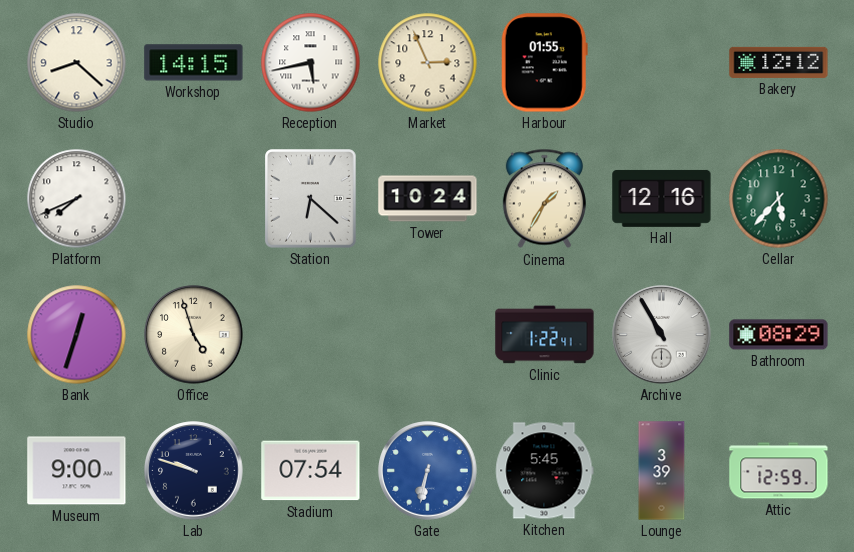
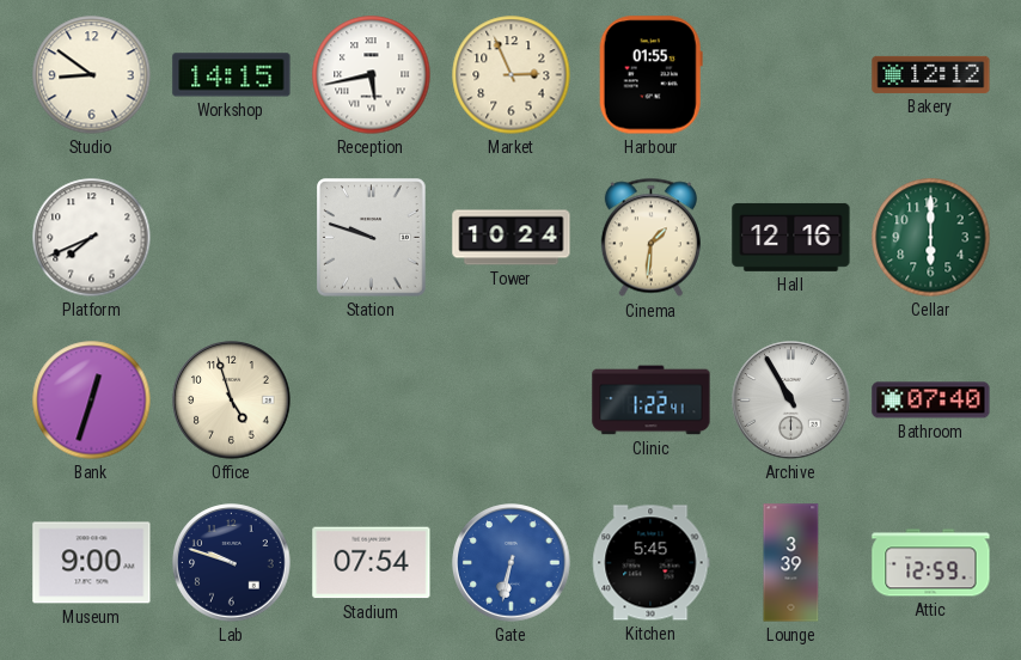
Studio: 8:22 -> 8:51
Station: 6:22 -> 9:48
Cinema: 1:35 -> 1:31
Cellar: 5:37 -> 6:00
Bathroom: 08:29 -> 07:40
